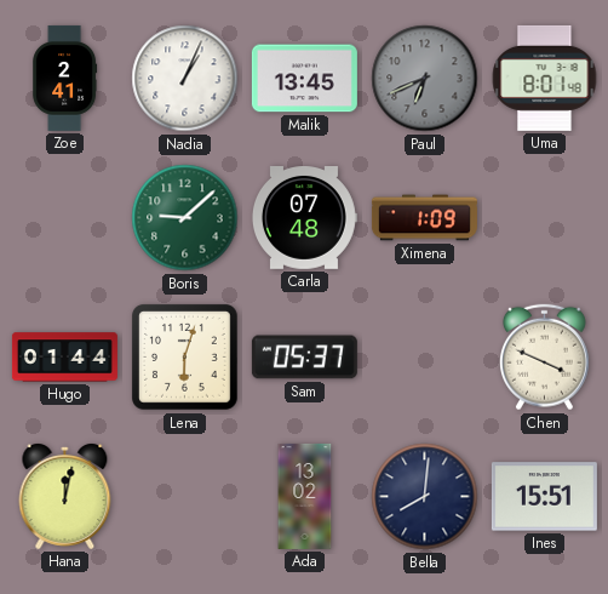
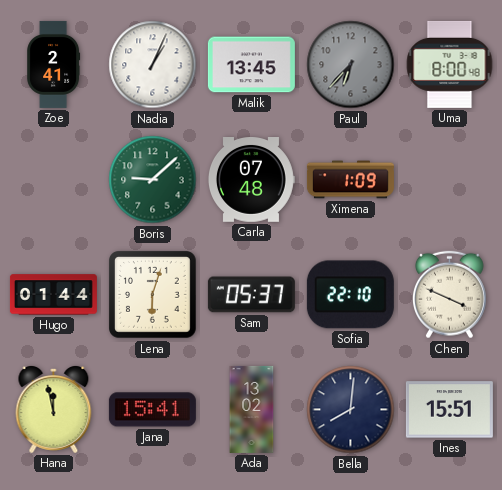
Paul: 6:41 -> 6:37
Uma: 8:01 -> 8:00
Sofia: none -> 22:10
Hana: 12:02 -> 11:58
Jana: none -> 15:41
